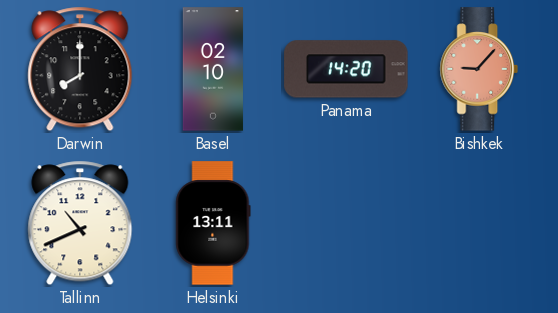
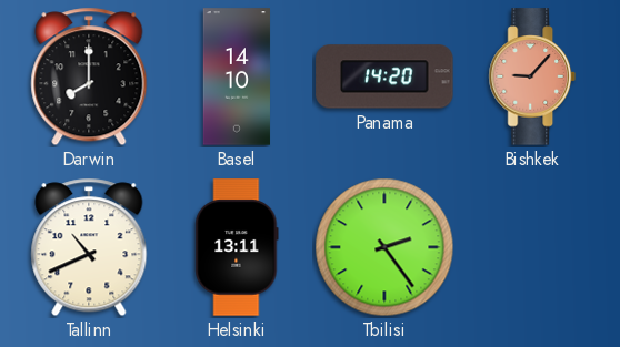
Basel: 02:10 -> 14:10
Tbilisi: none -> 2:24
